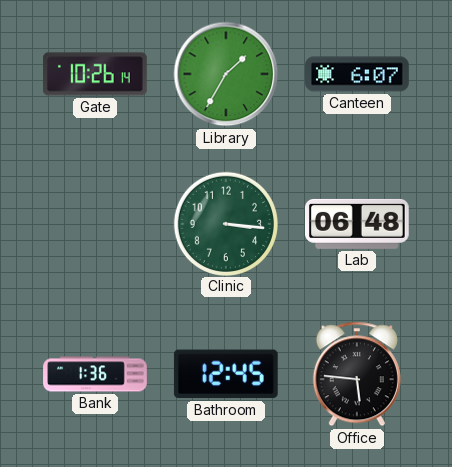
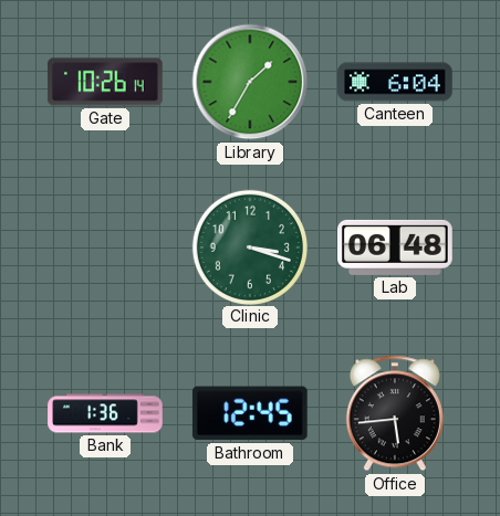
Canteen: 6:07 -> 6:04
Clinic: 3:16 -> 3:18
Office: 5:46 -> 5:44
